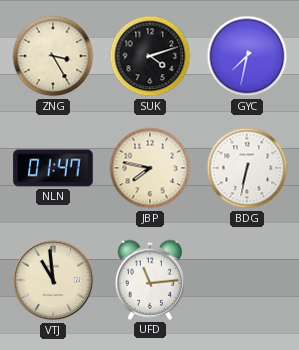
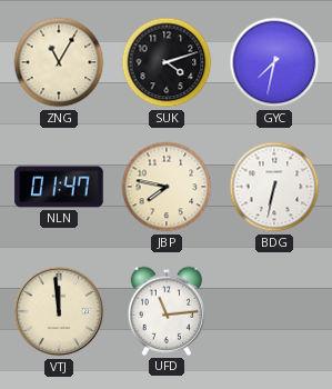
ZNG: 3:25 -> 11:05
VTJ: 10:59 -> 11:59
